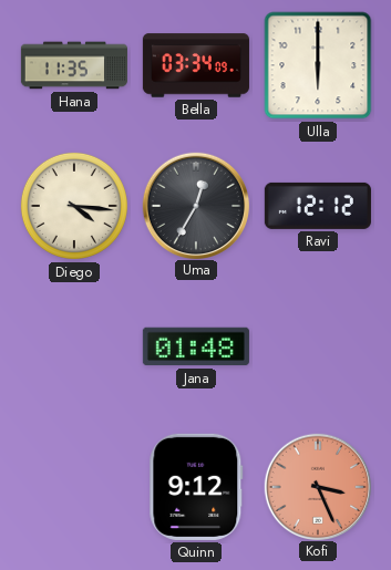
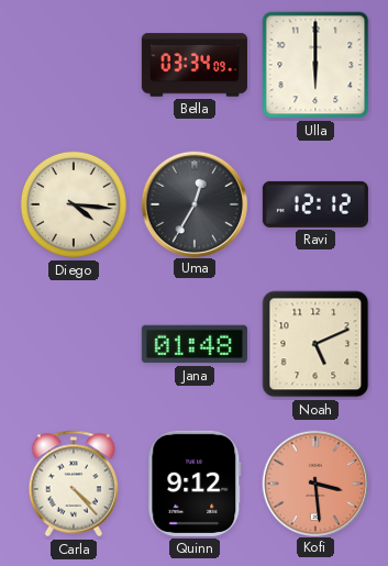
Hana: 11:35 -> none
Noah: none -> 5:11
Carla: none -> 4:23
Kofi: 3:26 -> 3:29
